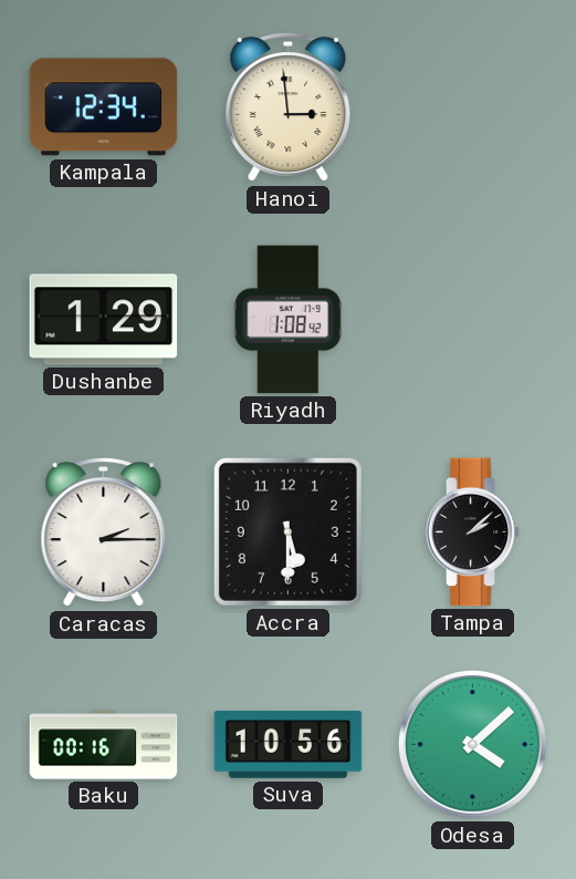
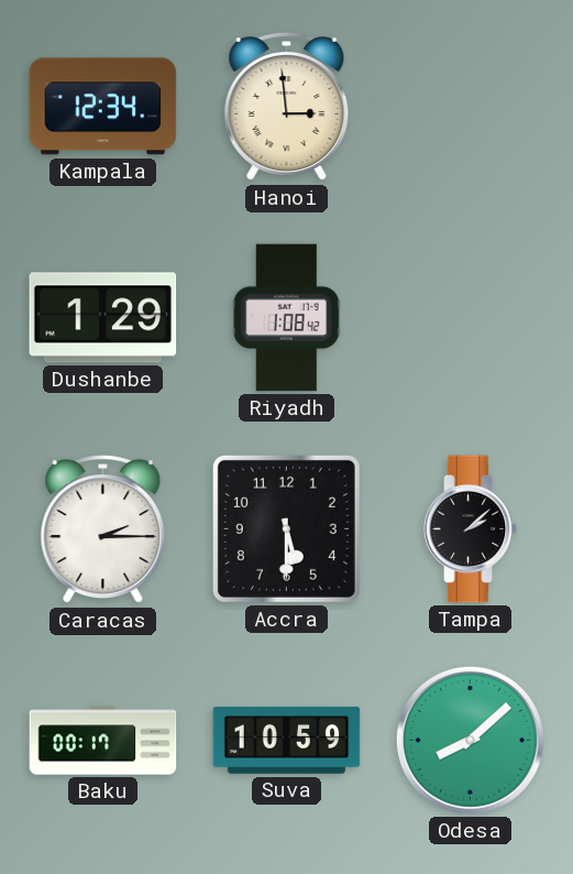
Baku: 00:16 -> 00:17
Suva: 10:56 -> 10:59
Odesa: 4:08 -> 8:08
